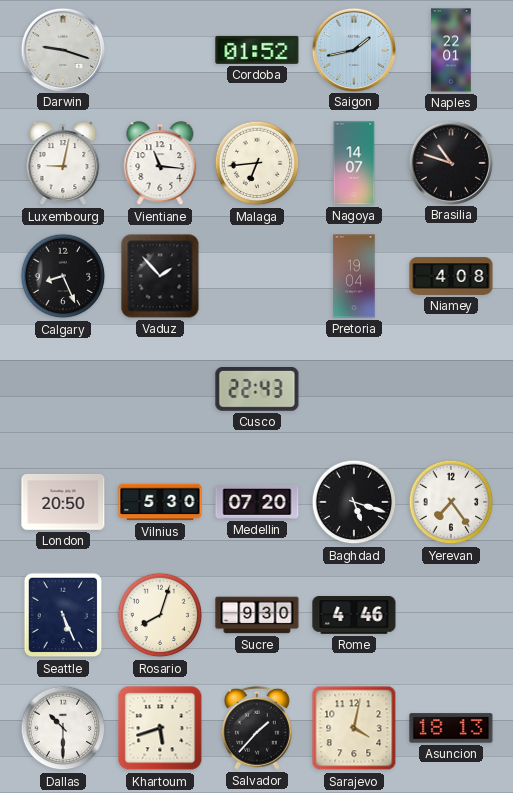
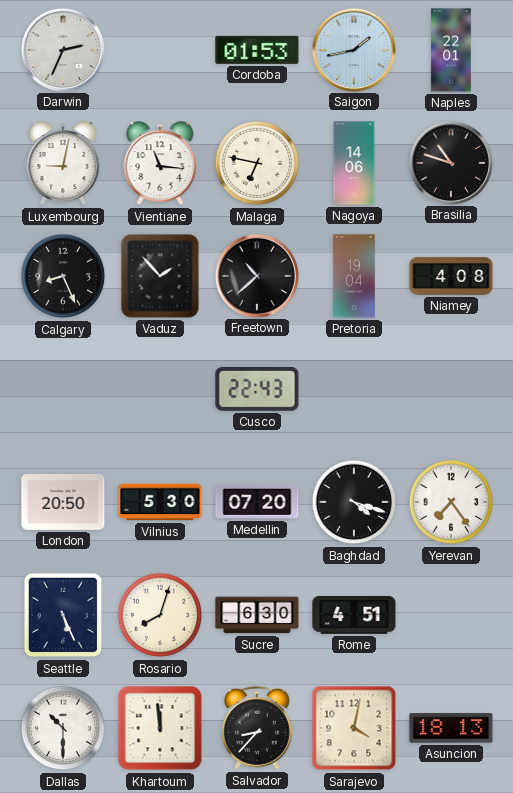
Darwin: 9:18 -> 2:34
Cordoba: 01:52 -> 01:53
Malaga: 6:44 -> 6:47
Nagoya: 14:07 -> 14:06
Freetown: none -> 10:38
Baghdad: 5:18 -> 4:18
Sucre: 9:30 -> 6:30
Rome: 4:46 -> 4:51
Khartoum: 5:42 -> 11:59
Salvador: 1:37 -> 8:37
